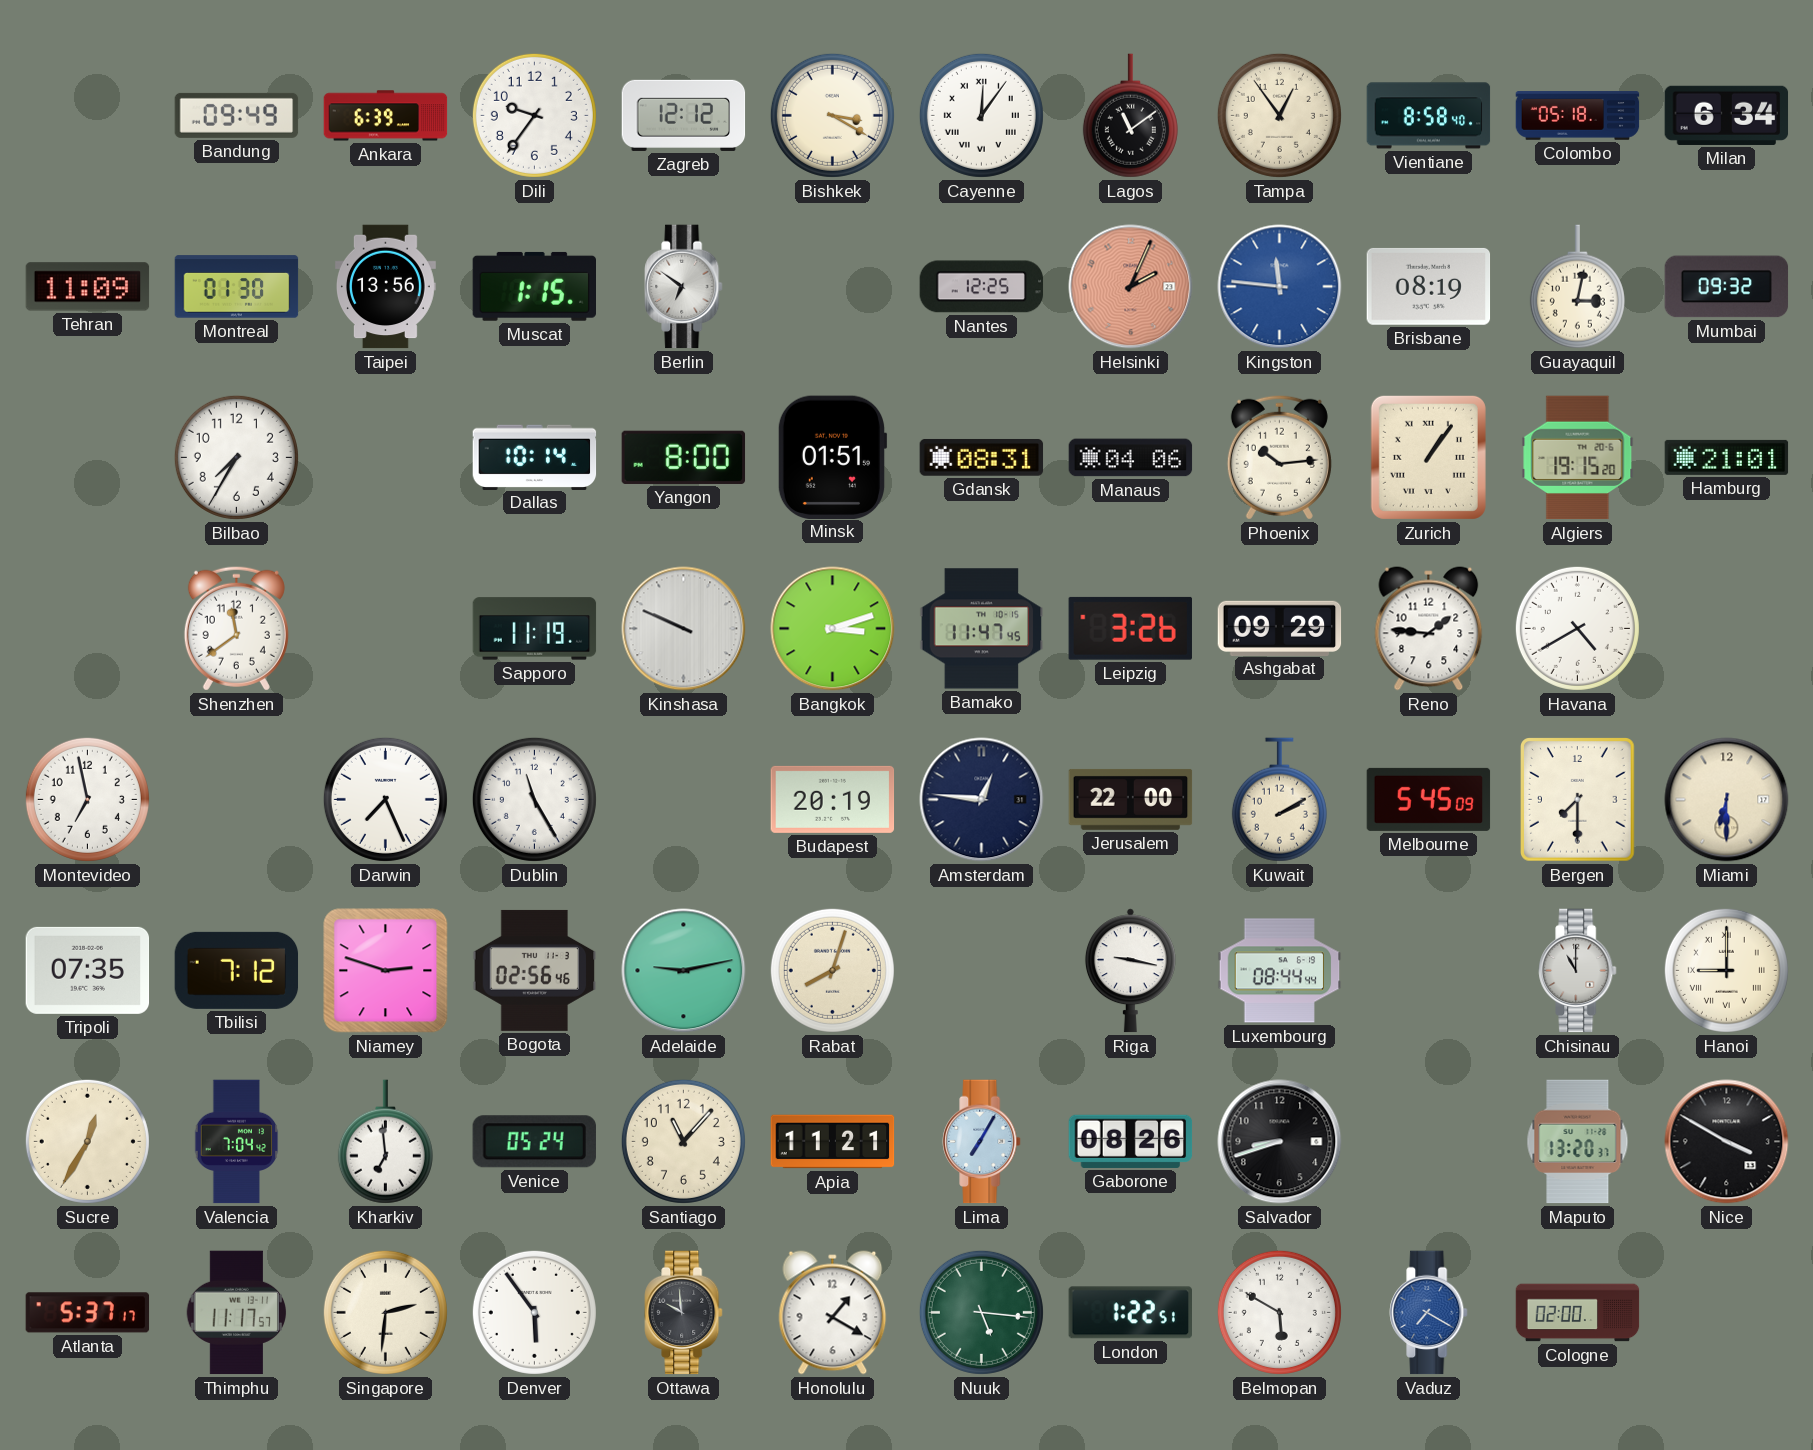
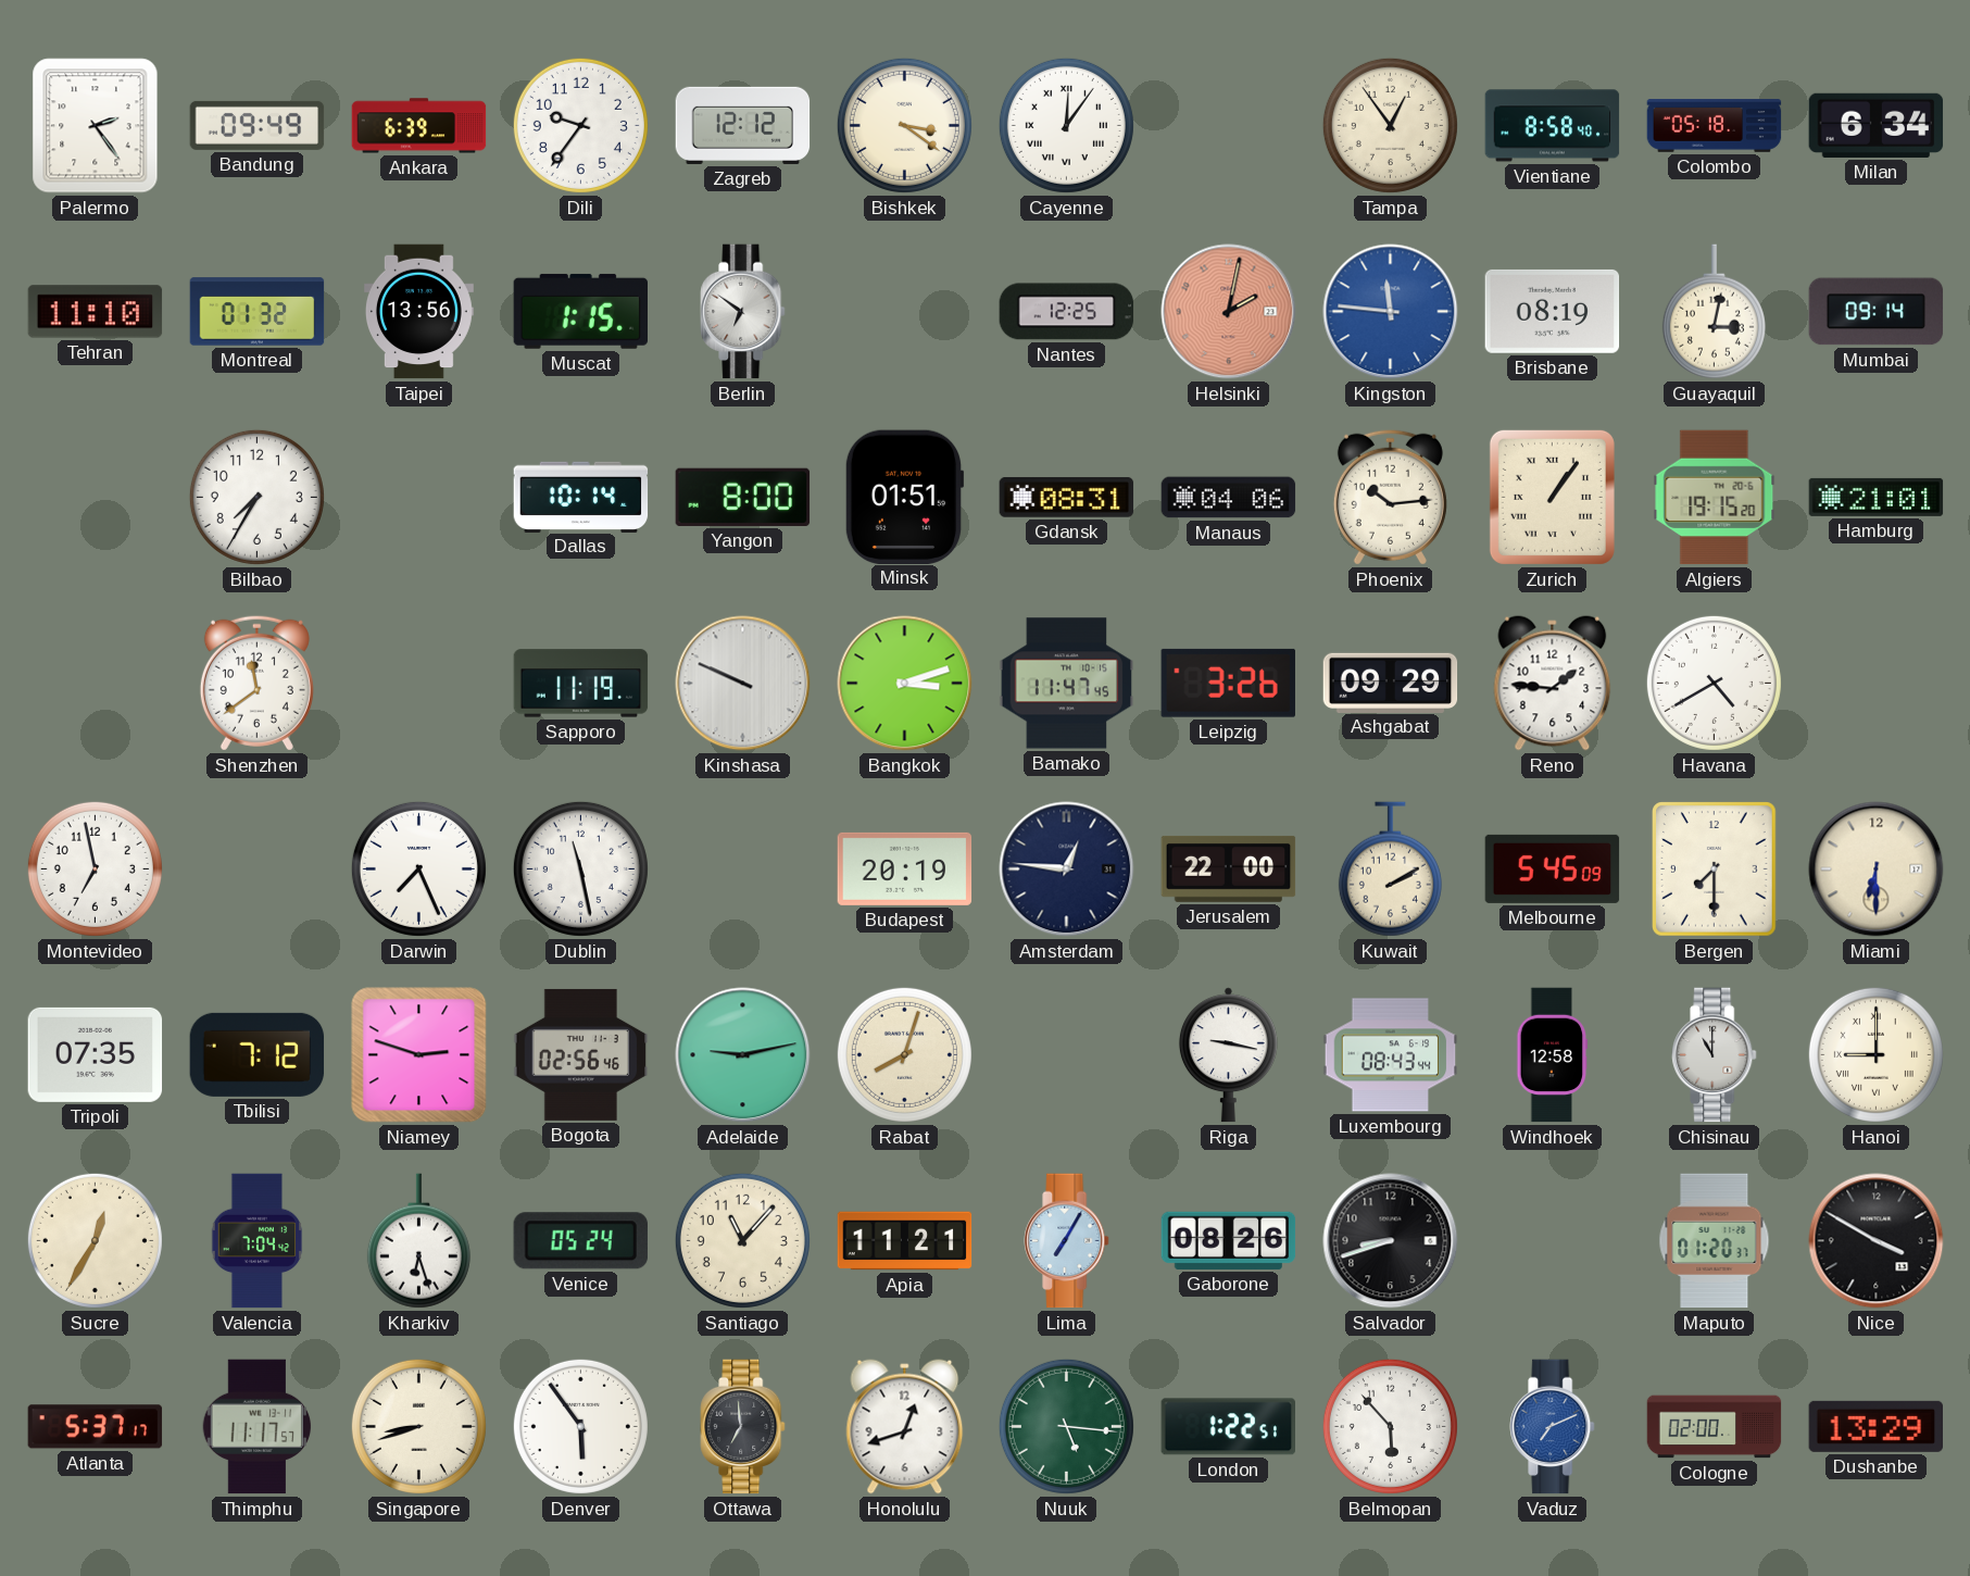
Palermo: none -> 2:24
Bishkek: 3:20 -> 3:21
Lagos: 11:09 -> none
Tehran: 11:09 -> 11:10
Montreal: 01:30 -> 01:32
Helsinki: 2:04 -> 2:02
Mumbai: 09:32 -> 09:14
Dublin: 11:25 -> 11:28
Luxembourg: 08:44 -> 08:43
Windhoek: none -> 12:58
Kharkiv: 6:59 -> 6:27
Maputo: 13:20 -> 01:20
Singapore: 2:31 -> 8:42
Ottawa: 9:59 -> 6:59
Honolulu: 1:20 -> 12:42
Belmopan: 5:50 -> 5:53
Vaduz: 7:20 -> 7:11
Dushanbe: none -> 13:29
